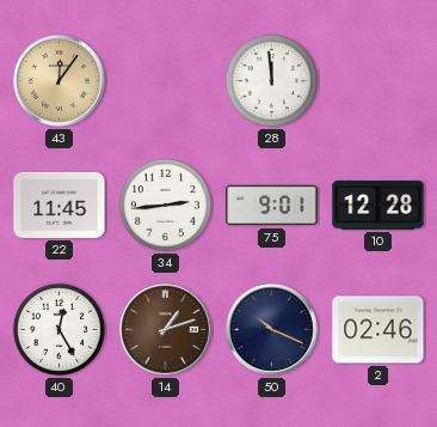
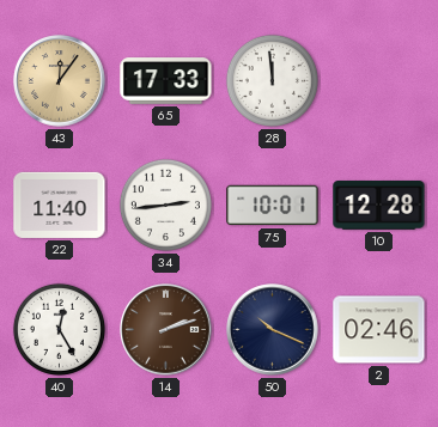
65: none -> 17:33
22: 11:45 -> 11:40
75: 9:01 -> 10:01
14: 1:12 -> 2:12
